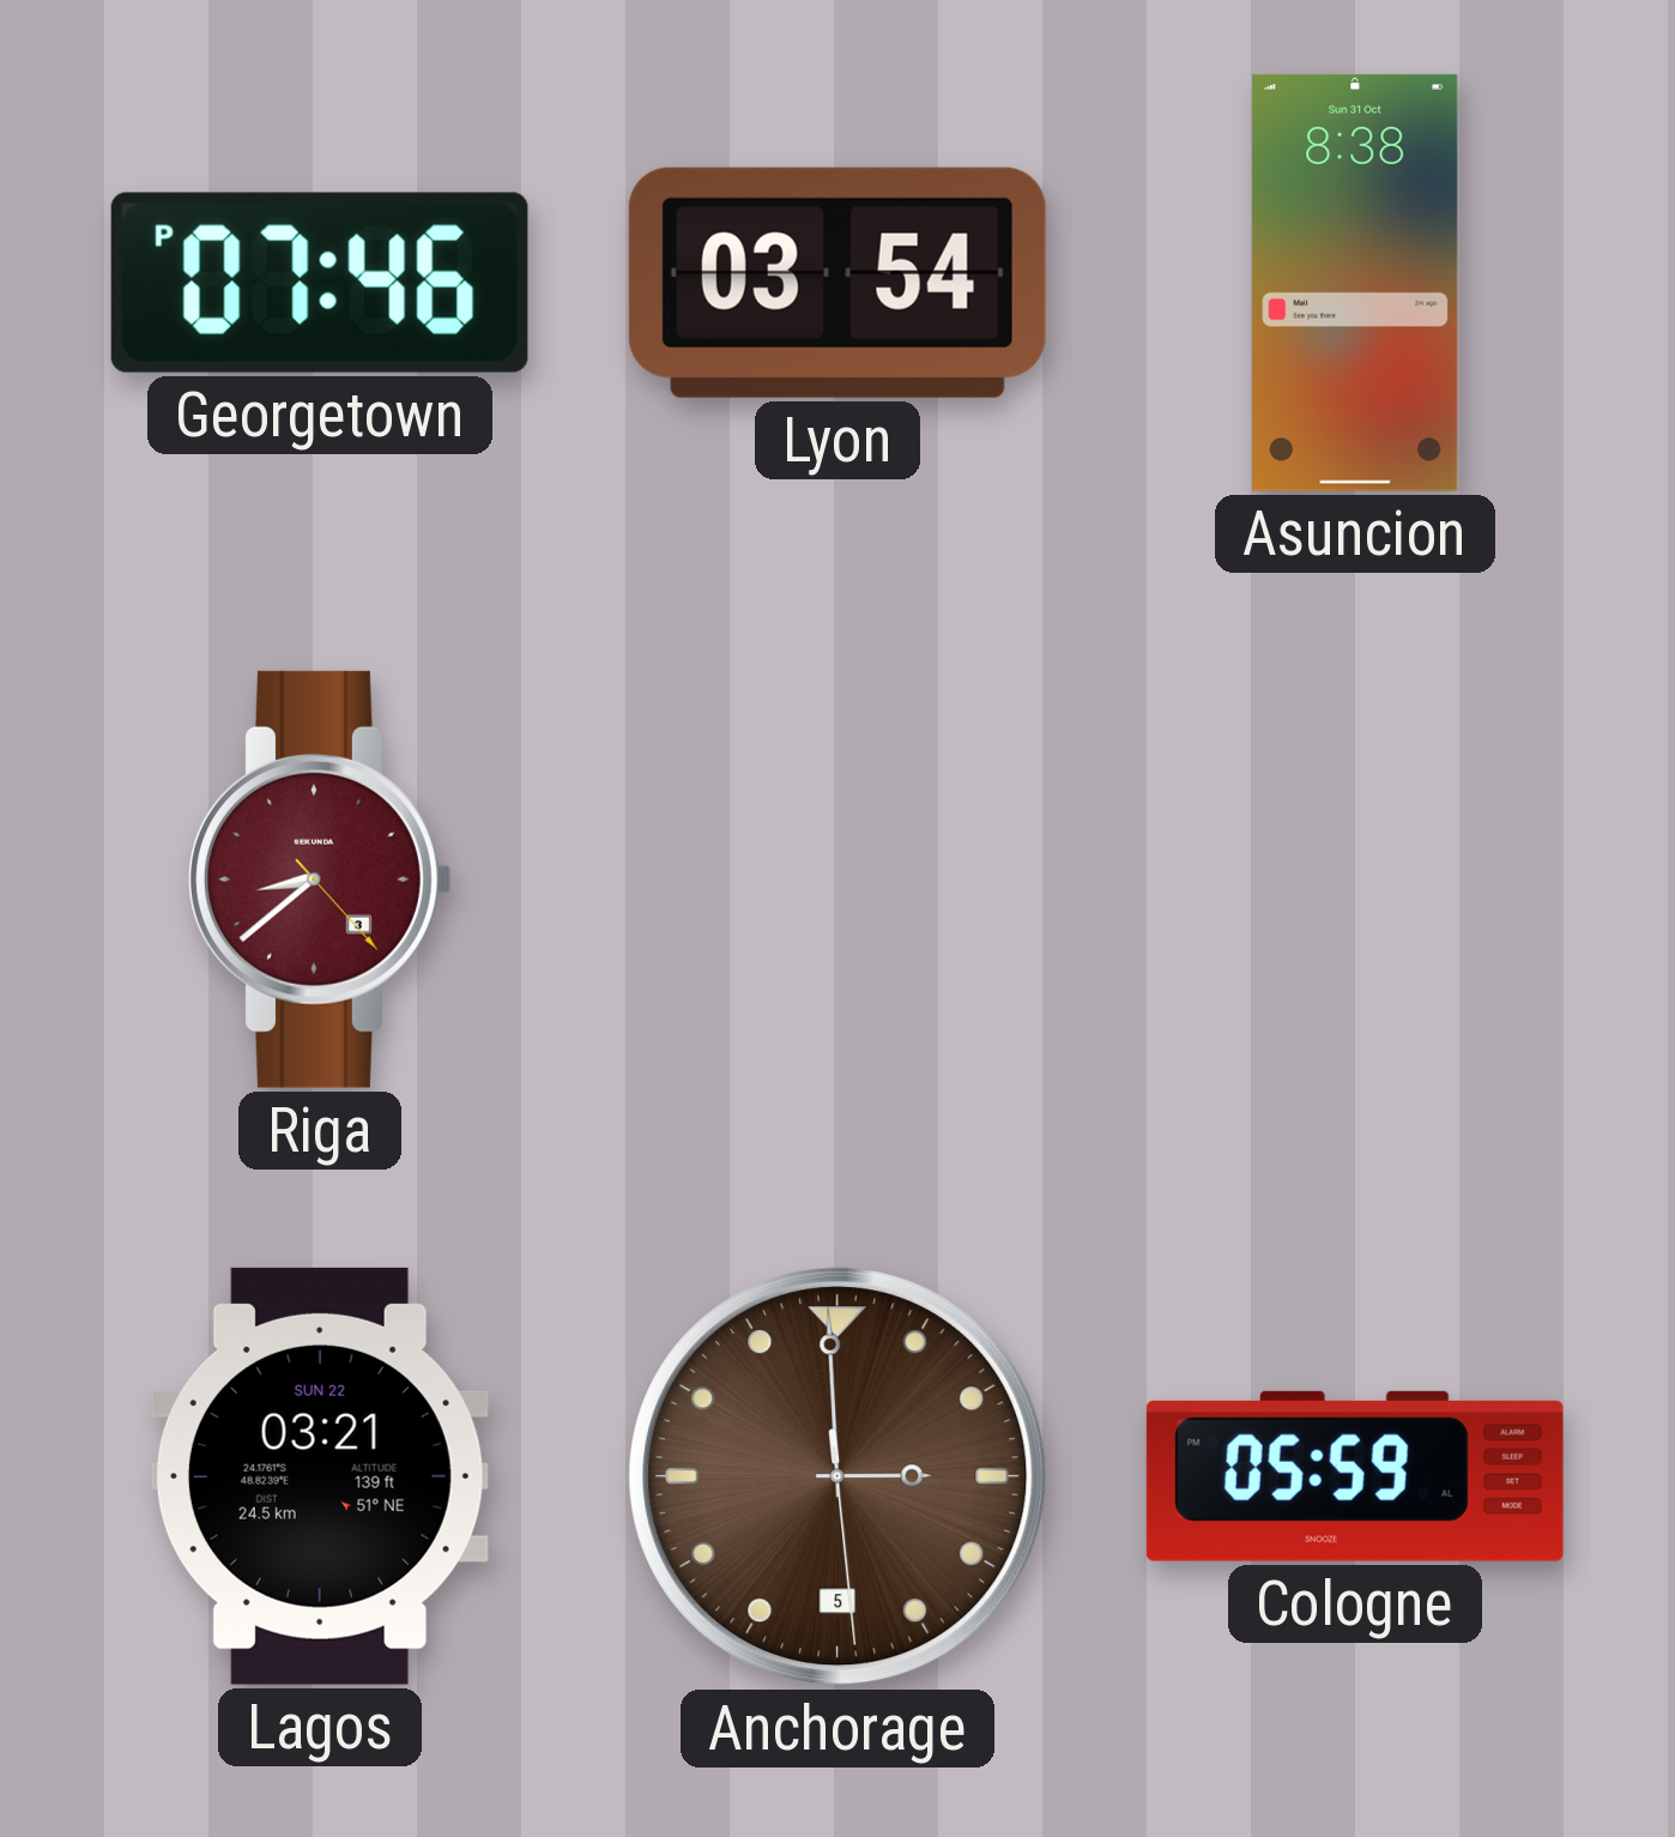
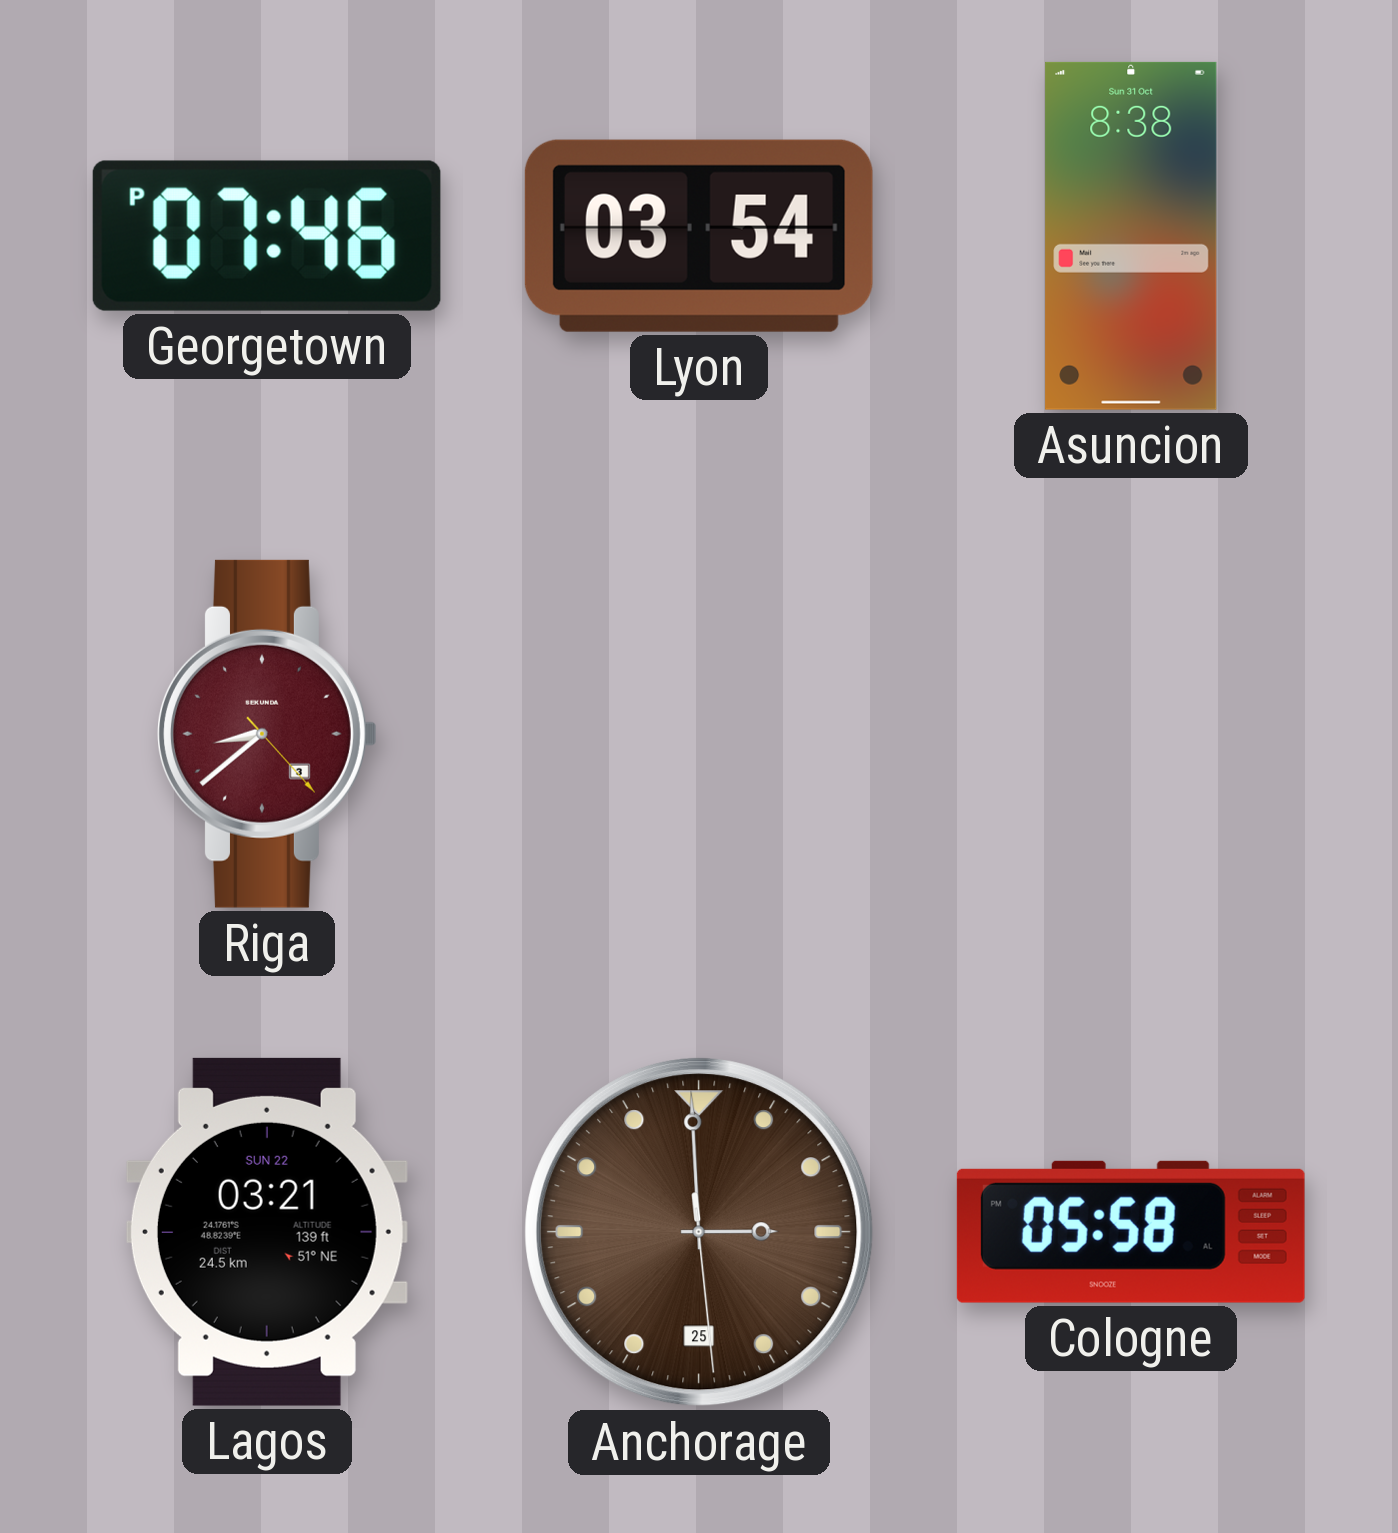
Anchorage date: 5 -> 25
Cologne: 05:59 -> 05:58
